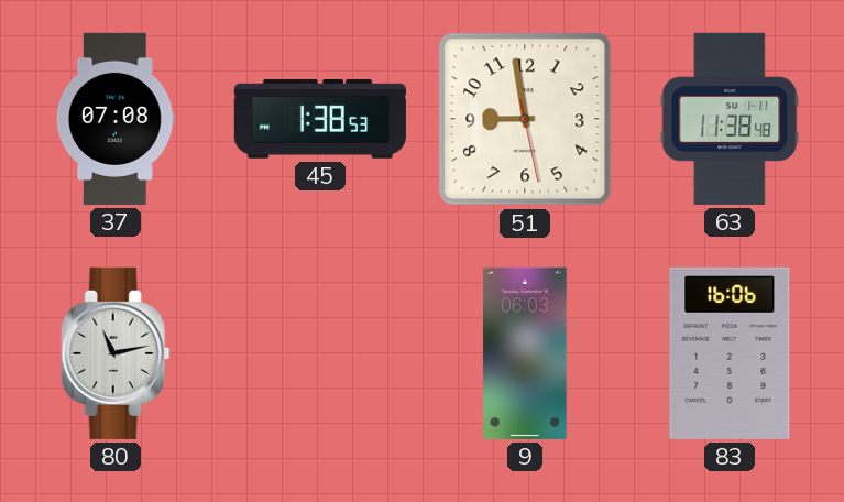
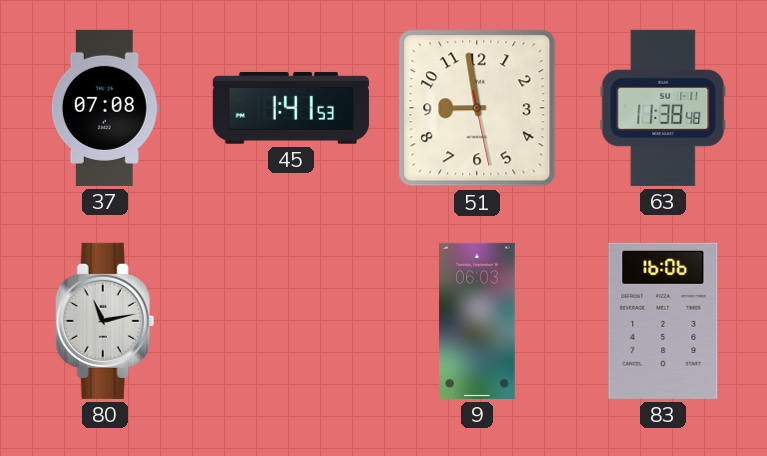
45: 1:38 -> 1:41
